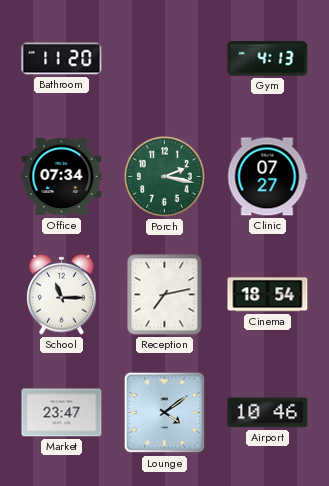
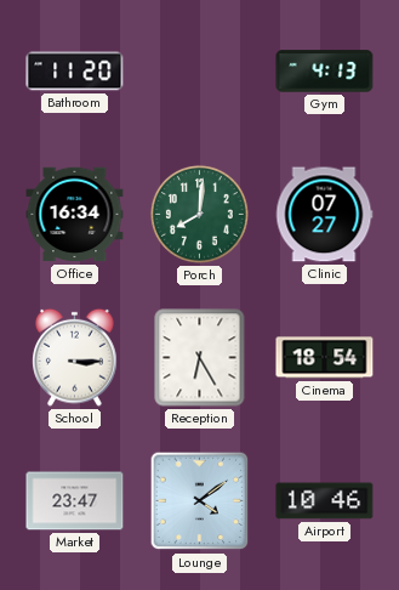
Office: 07:34 -> 16:34
Porch: 2:17 -> 8:01
School: 11:15 -> 3:15
Reception: 7:13 -> 6:25
